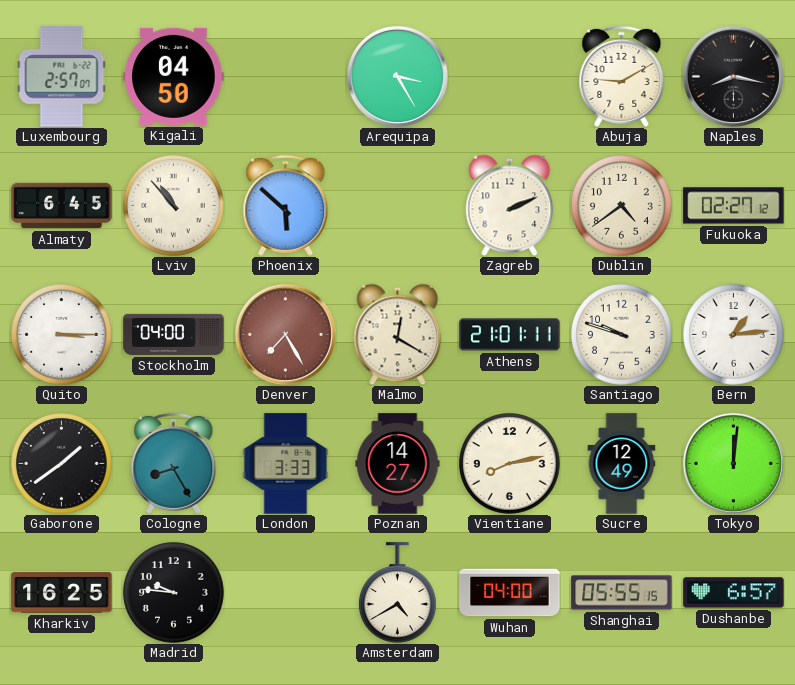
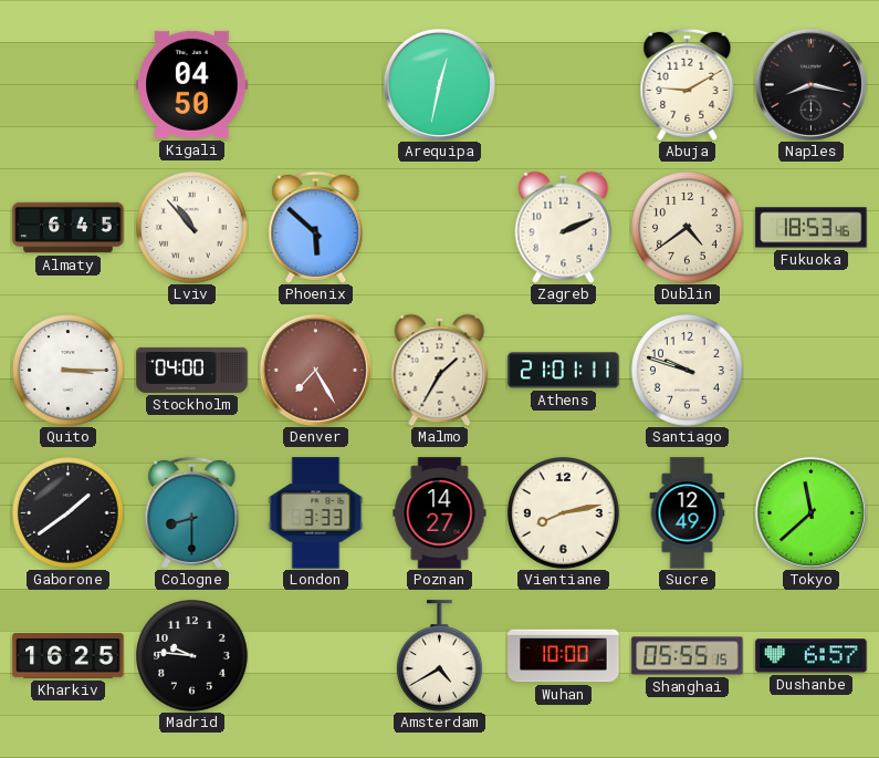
Luxembourg: 2:57 -> none
Arequipa: 3:25 -> 12:32
Fukuoka: 02:27 -> 18:53
Malmo: 12:20 -> 1:35
Bern: 1:14 -> none
Cologne: 8:25 -> 8:30
Tokyo: 12:01 -> 11:38
Wuhan: 04:00 -> 10:00
